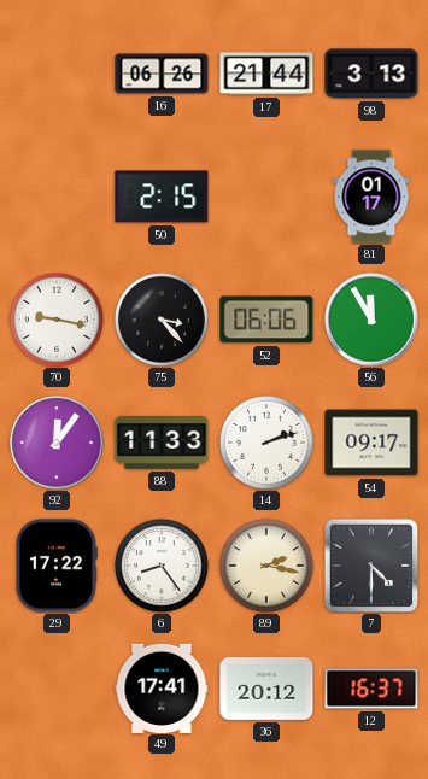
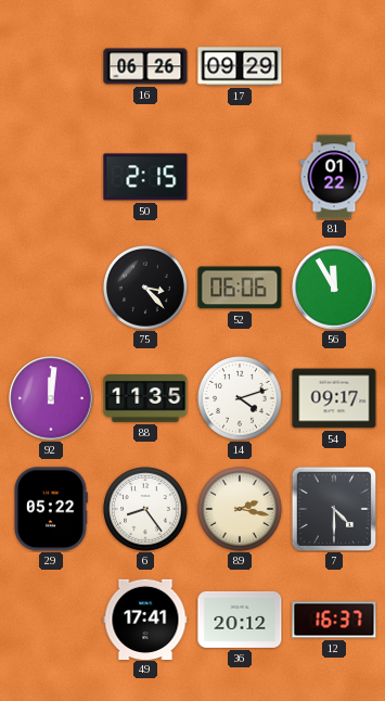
17: 21:44 -> 09:29
98: 3:13 -> none
81: 01:17 -> 01:22
70: 9:17 -> none
92: 12:06 -> 12:01
88: 11:33 -> 11:35
14: 2:12 -> 4:12
29: 17:22 -> 05:22
